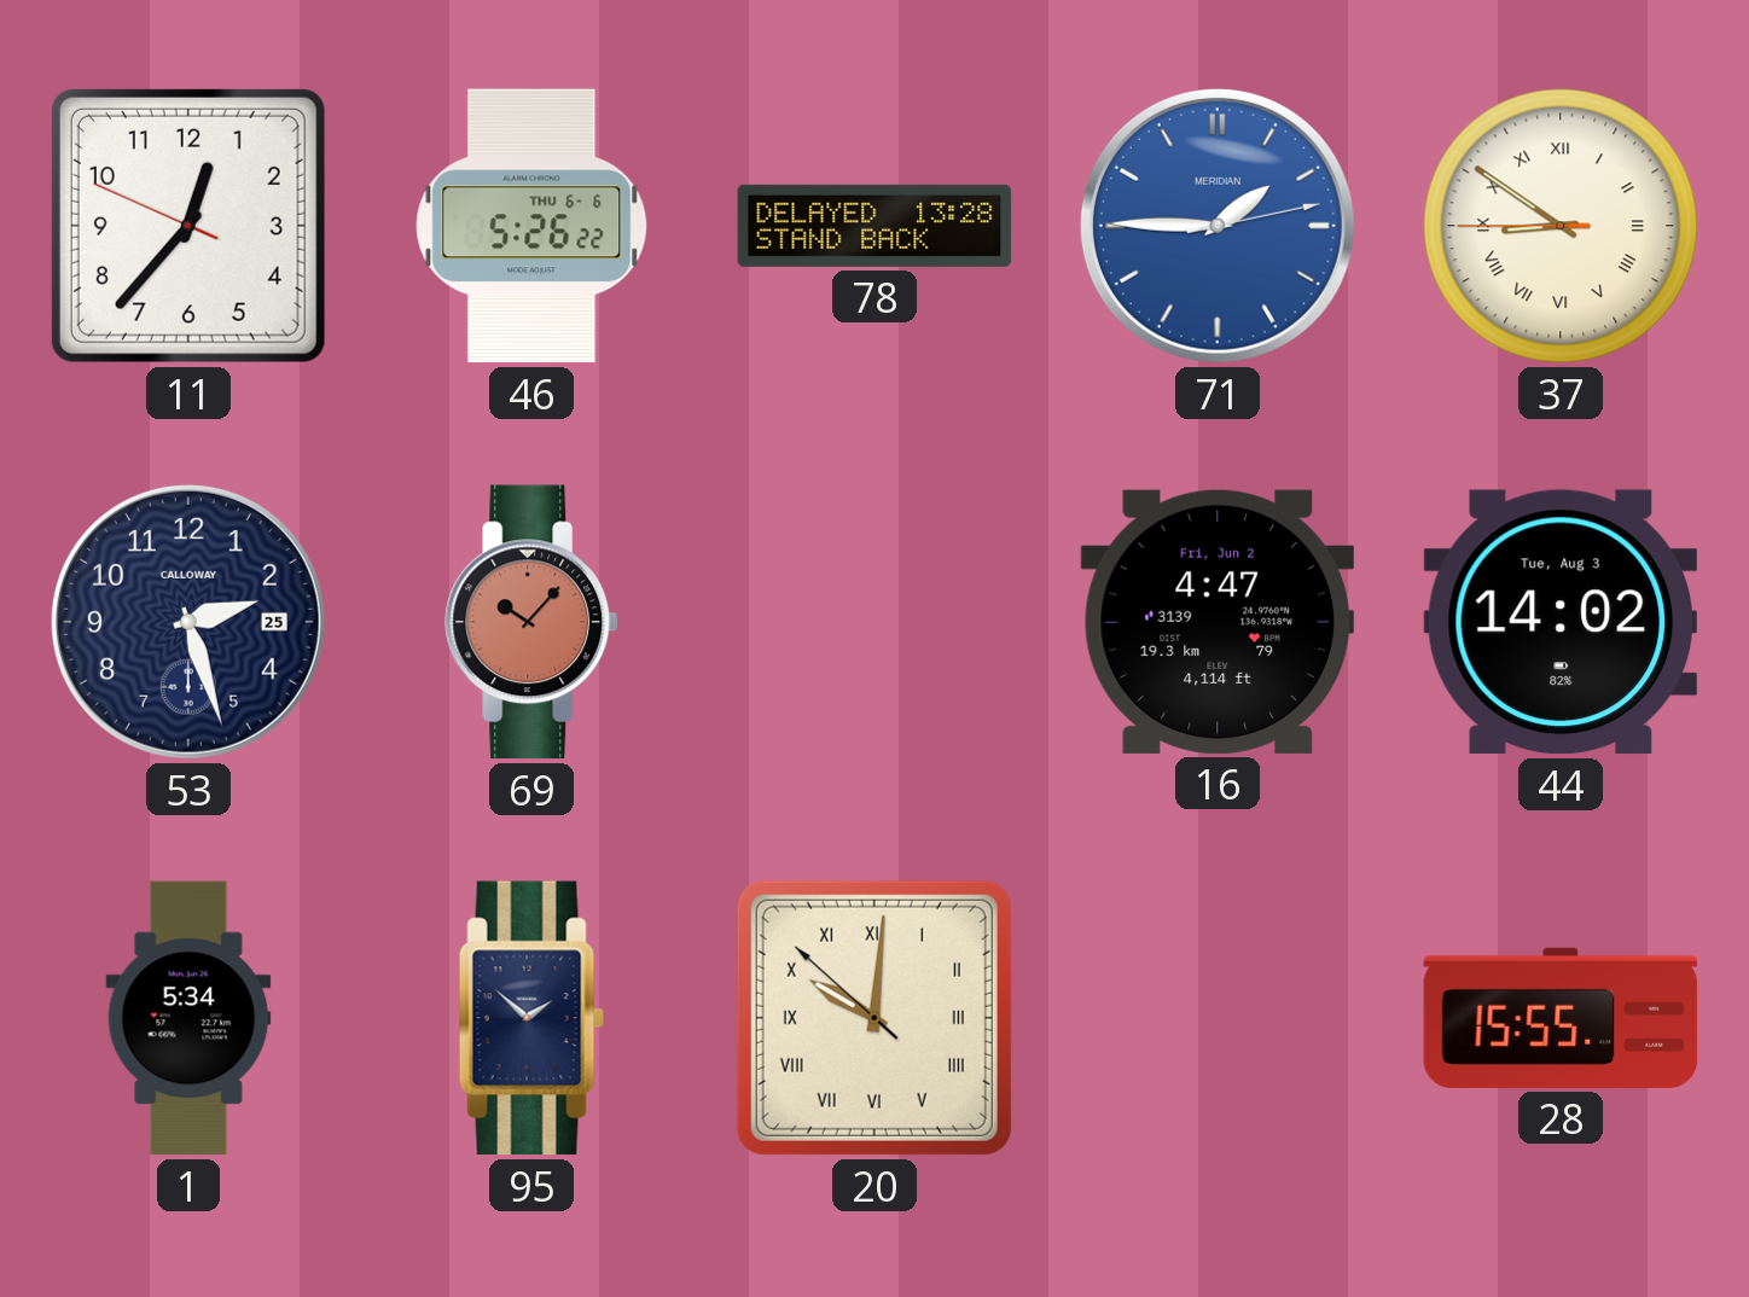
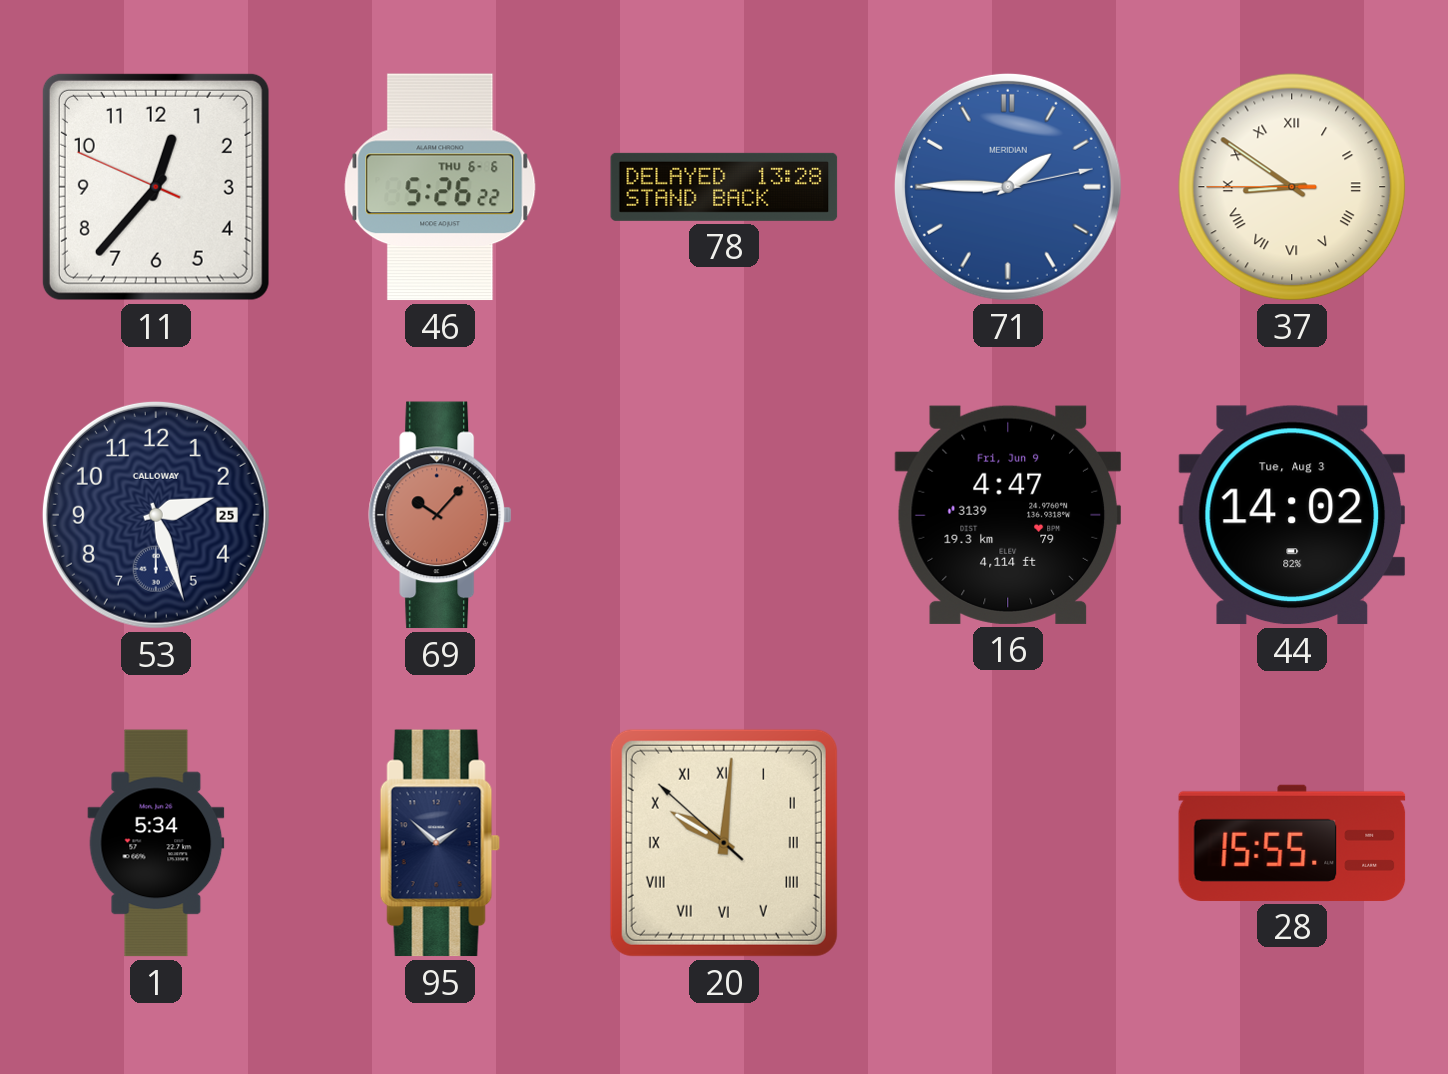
16 date: Fri, Jun 2 -> Fri, Jun 9
